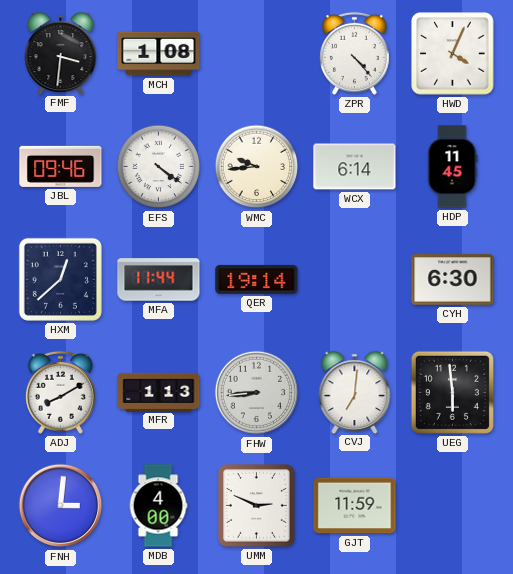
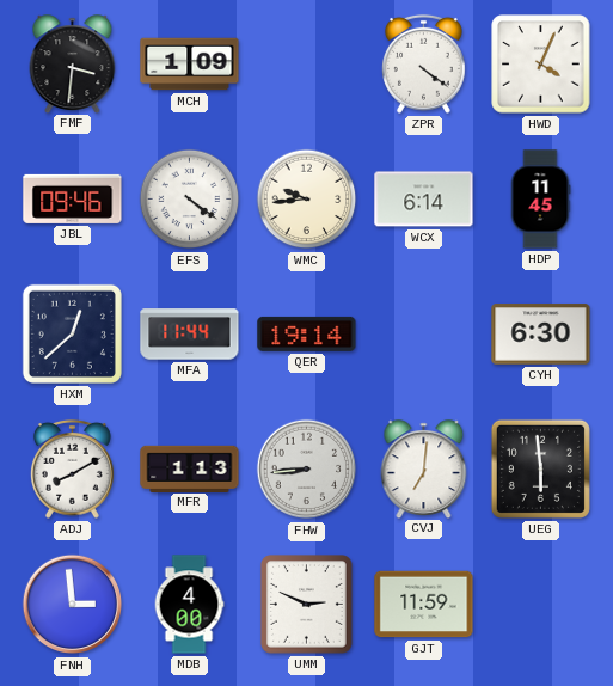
MCH: 1:08 -> 1:09
ZPR: 4:23 -> 4:21
FNH: 3:01 -> 2:59
